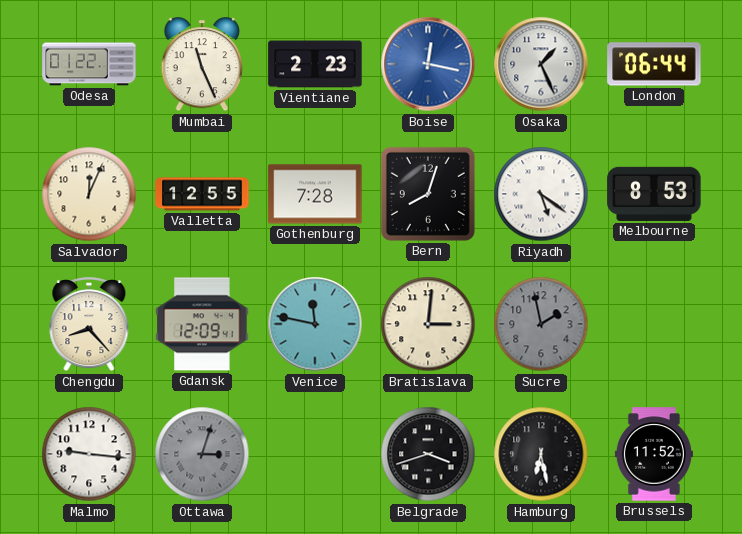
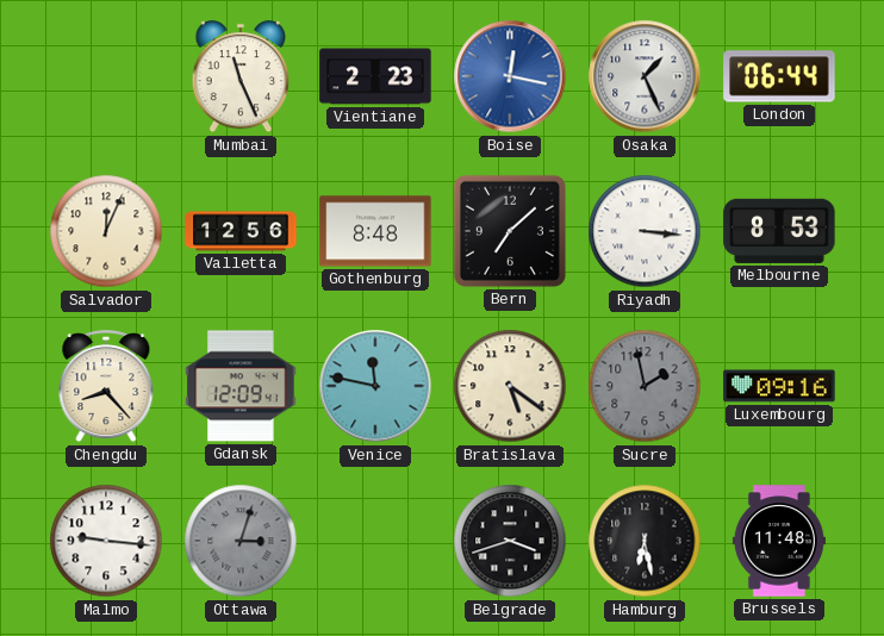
Odesa: 01:22 -> none
Valletta: 12:55 -> 12:56
Gothenburg: 7:28 -> 8:48
Bern: 8:03 -> 7:08
Riyadh: 5:21 -> 3:16
Bratislava: 3:01 -> 5:21
Luxembourg: none -> 09:16
Brussels: 11:52 -> 11:48
